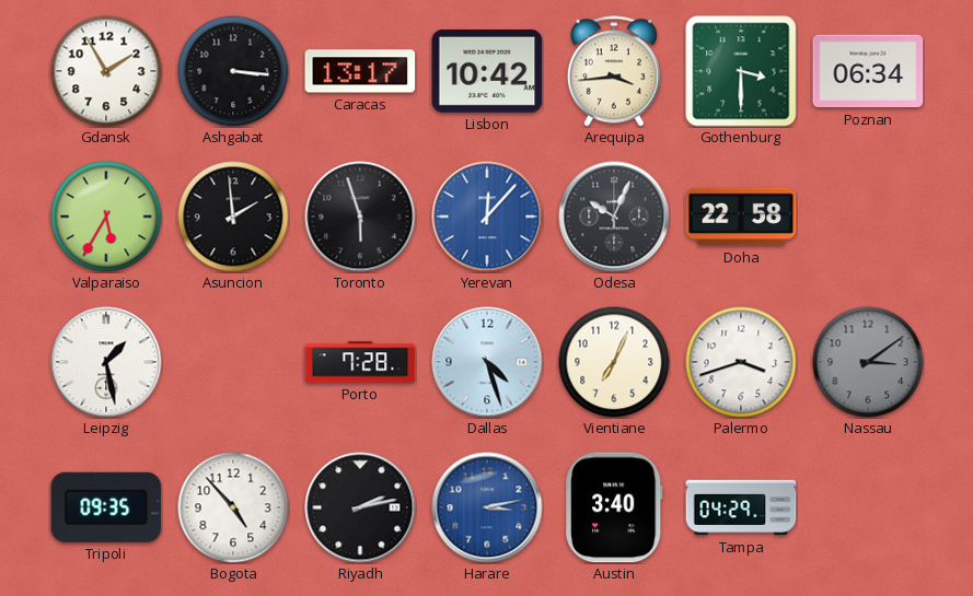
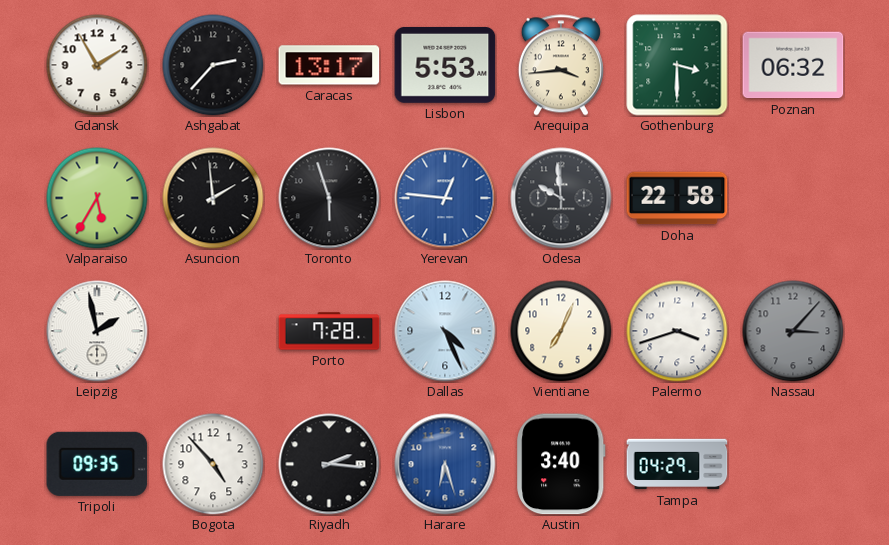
Ashgabat: 3:16 -> 2:37
Lisbon: 10:42 -> 5:53
Poznan: 06:34 -> 06:32
Yerevan: 12:07 -> 12:46
Odesa: 10:04 -> 9:59
Leipzig: 1:28 -> 1:58
Dallas: 4:27 -> 4:26
Nassau: 3:09 -> 3:07
Riyadh: 2:13 -> 2:16
Harare: 3:13 -> 6:27
